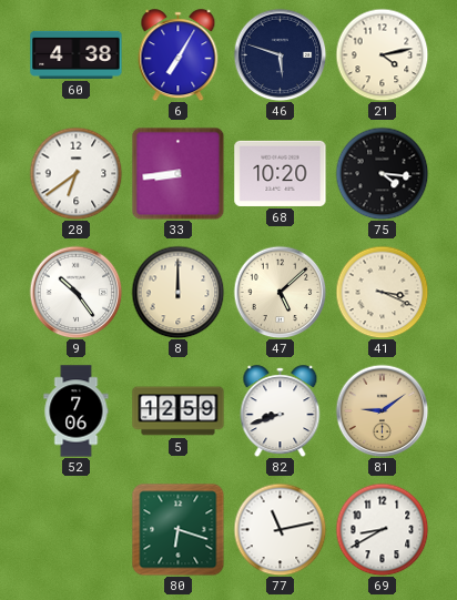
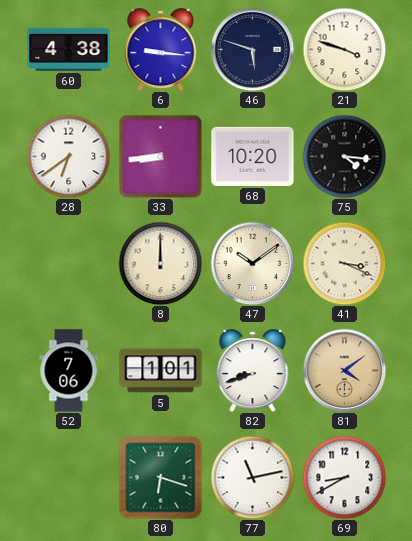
6: 7:05 -> 9:16
21: 4:13 -> 3:48
9: 10:24 -> none
47: 5:08 -> 10:09
5: 12:59 -> 1:01
81: 9:09 -> 4:09
